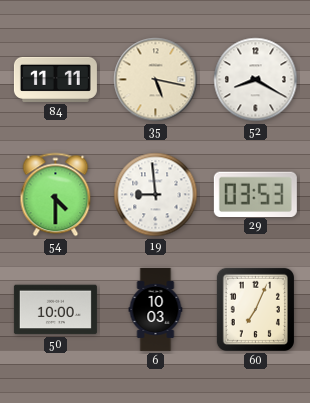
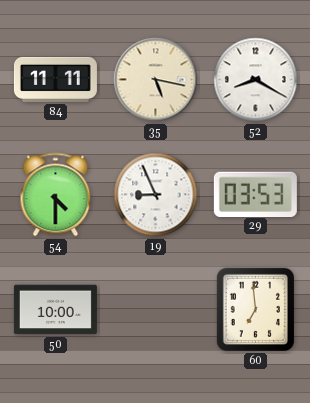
19: 8:59 -> 8:56
6: 10:03 -> none
60: 7:04 -> 6:59
